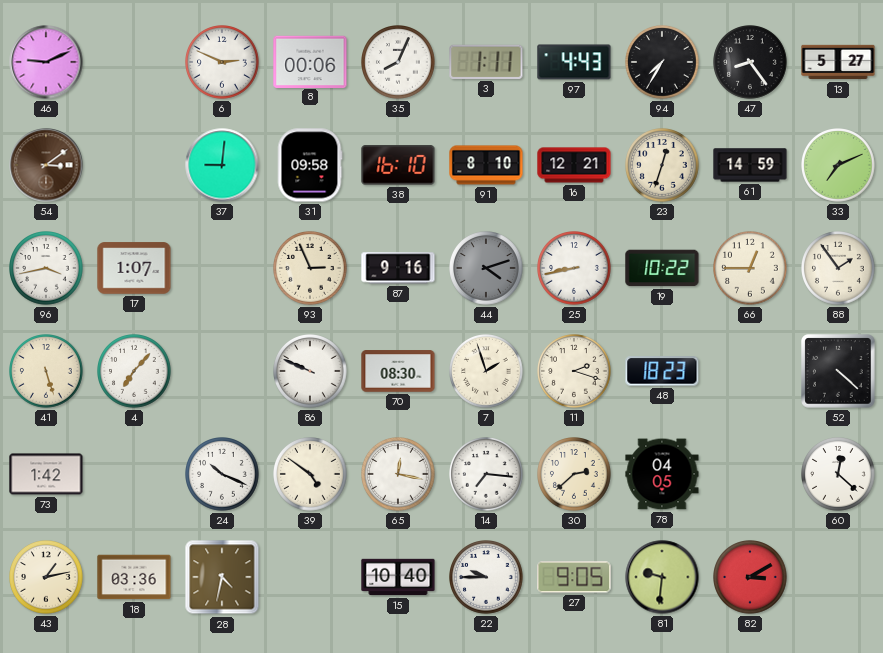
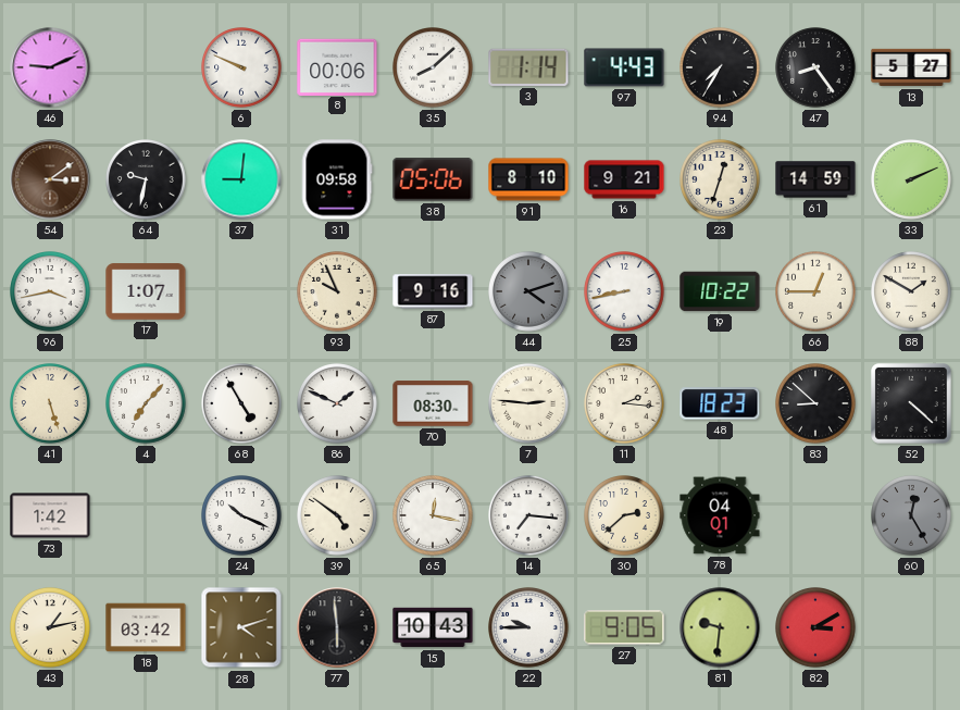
6: 2:49 -> 9:49
35: 8:04 -> 8:08
3: 1:11 -> 1:14
64: none -> 9:32
38: 16:10 -> 05:06
16: 12:21 -> 9:21
33: 7:11 -> 2:11
93: 2:56 -> 9:56
88: 1:54 -> 1:50
68: none -> 4:55
86: 9:49 -> 1:49
7: 1:57 -> 2:46
11: 2:18 -> 2:16
83: none -> 8:52
78: 04:05 -> 04:01
60: 12:22 -> 12:25
60 dial: white -> grey
18: 03:36 -> 03:42
28: 4:32 -> 4:12
77: none -> 5:59
15: 10:40 -> 10:43
